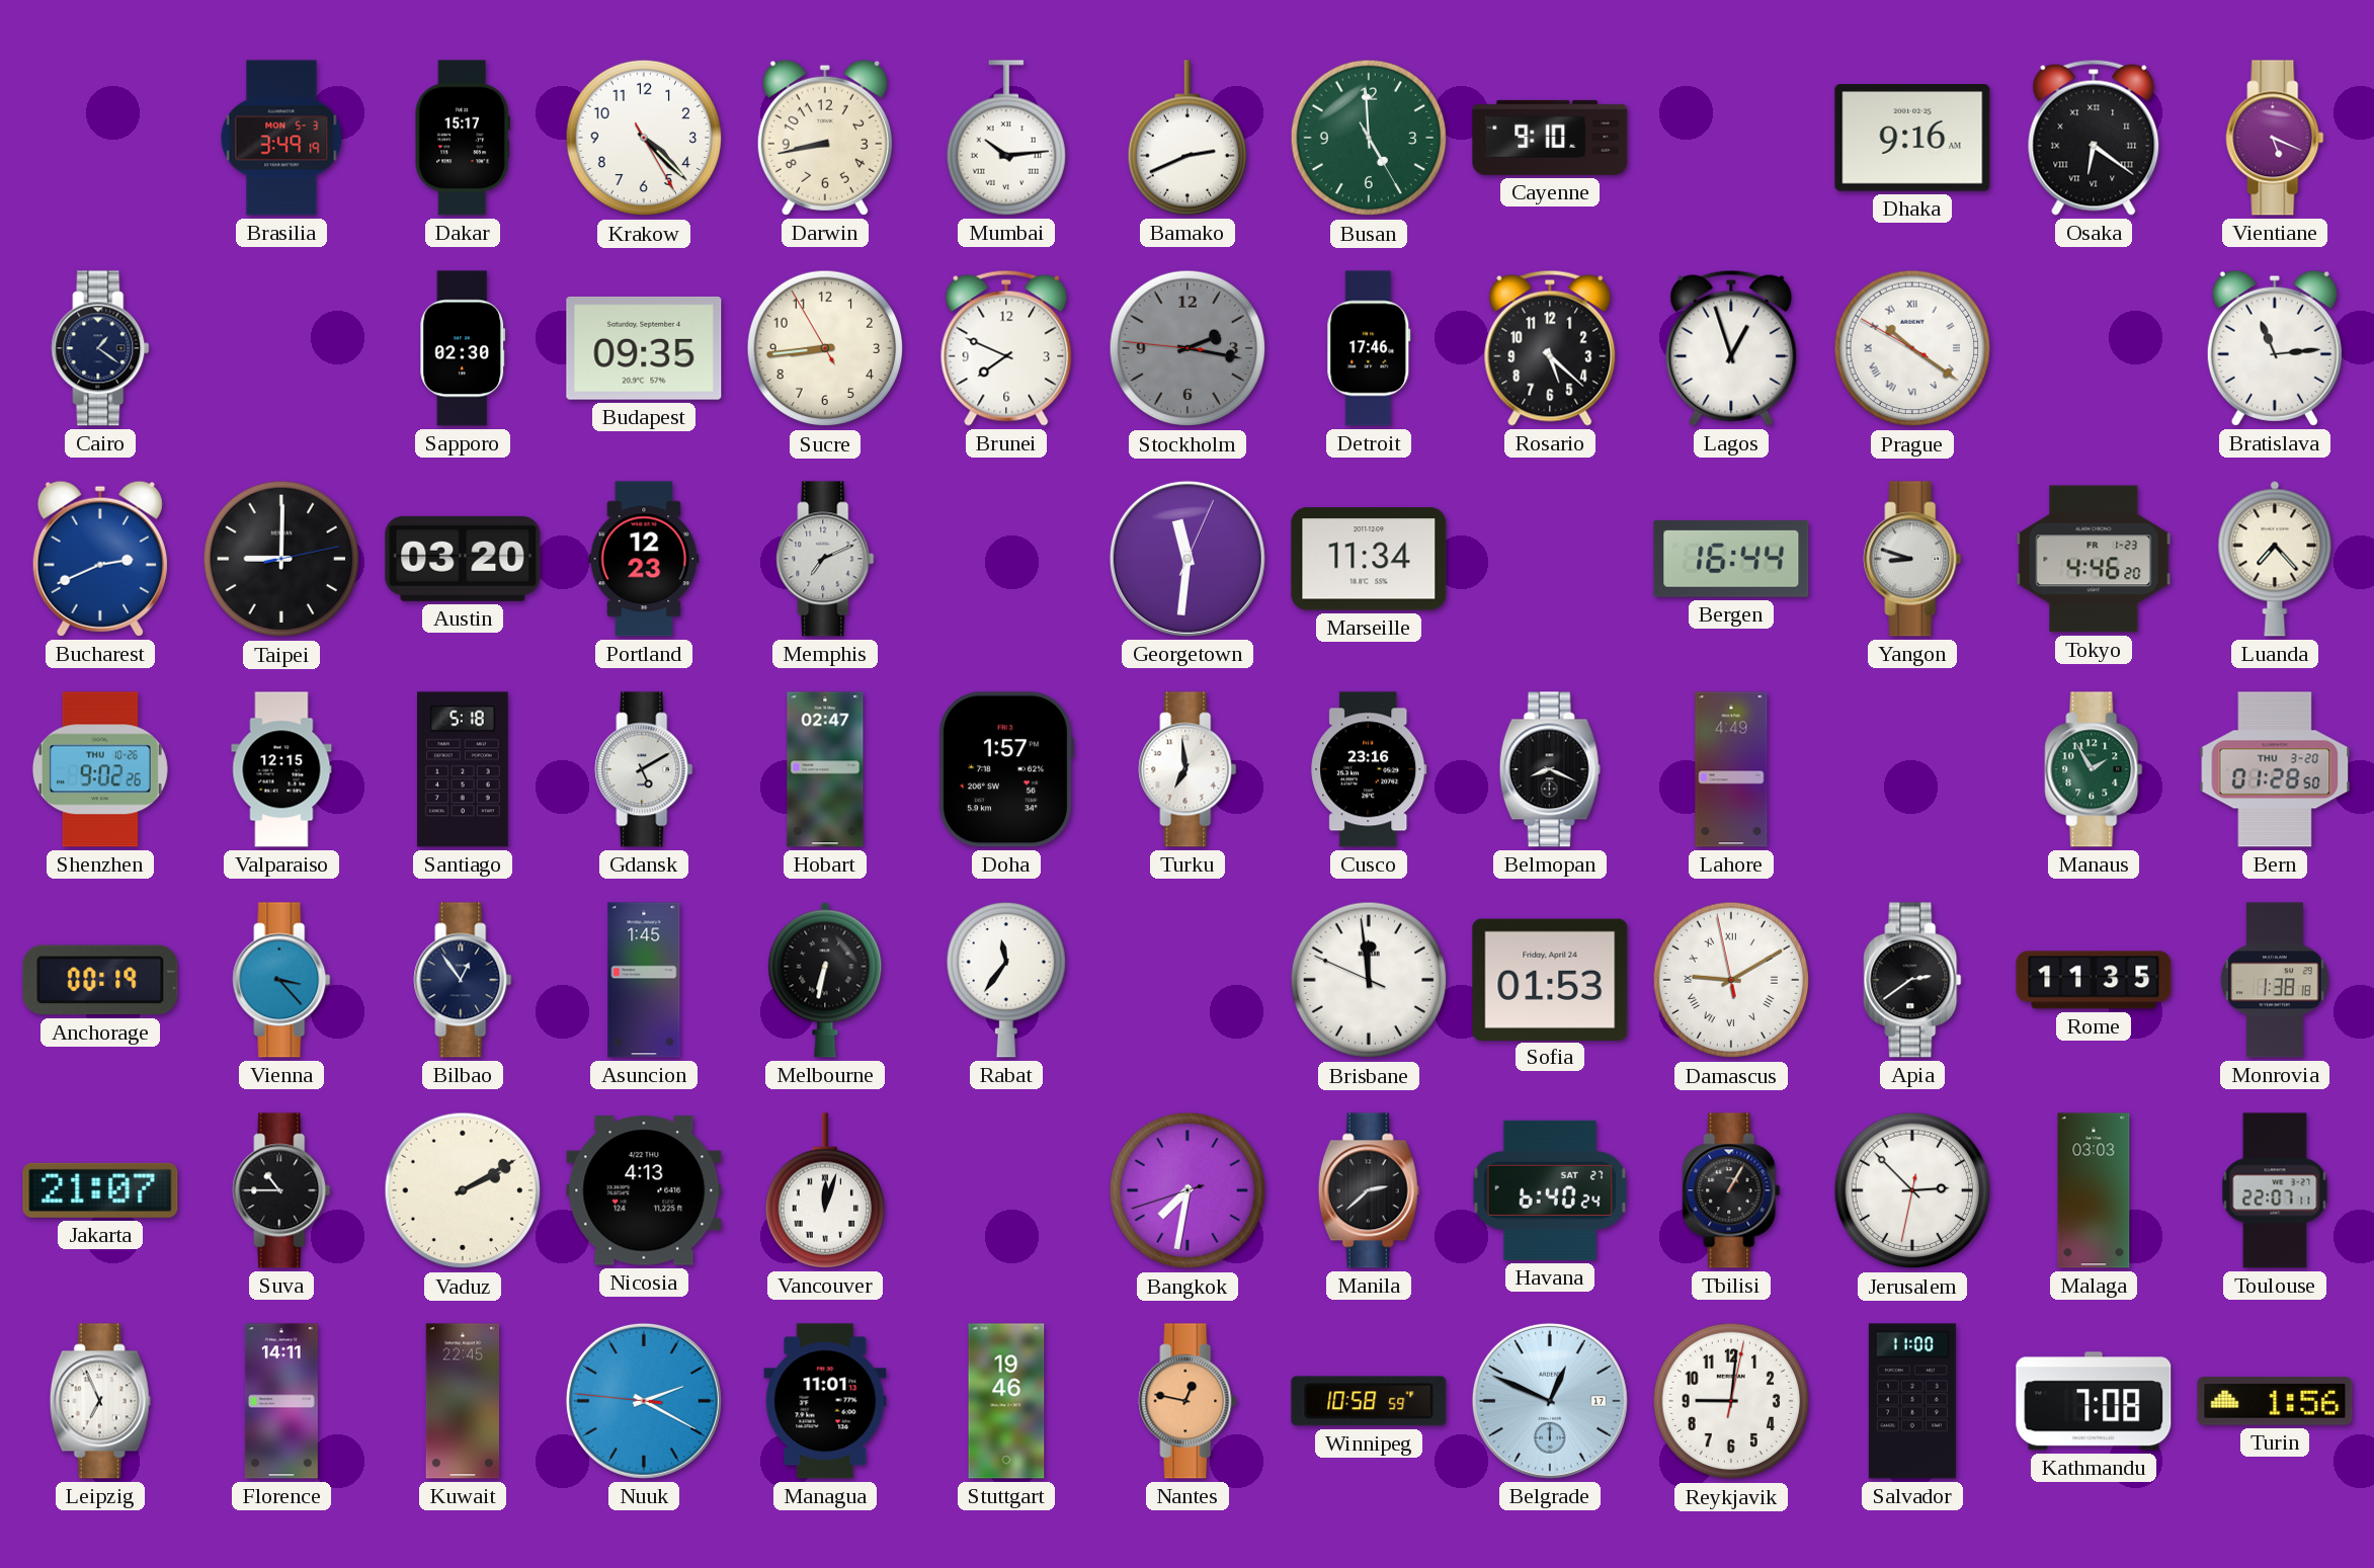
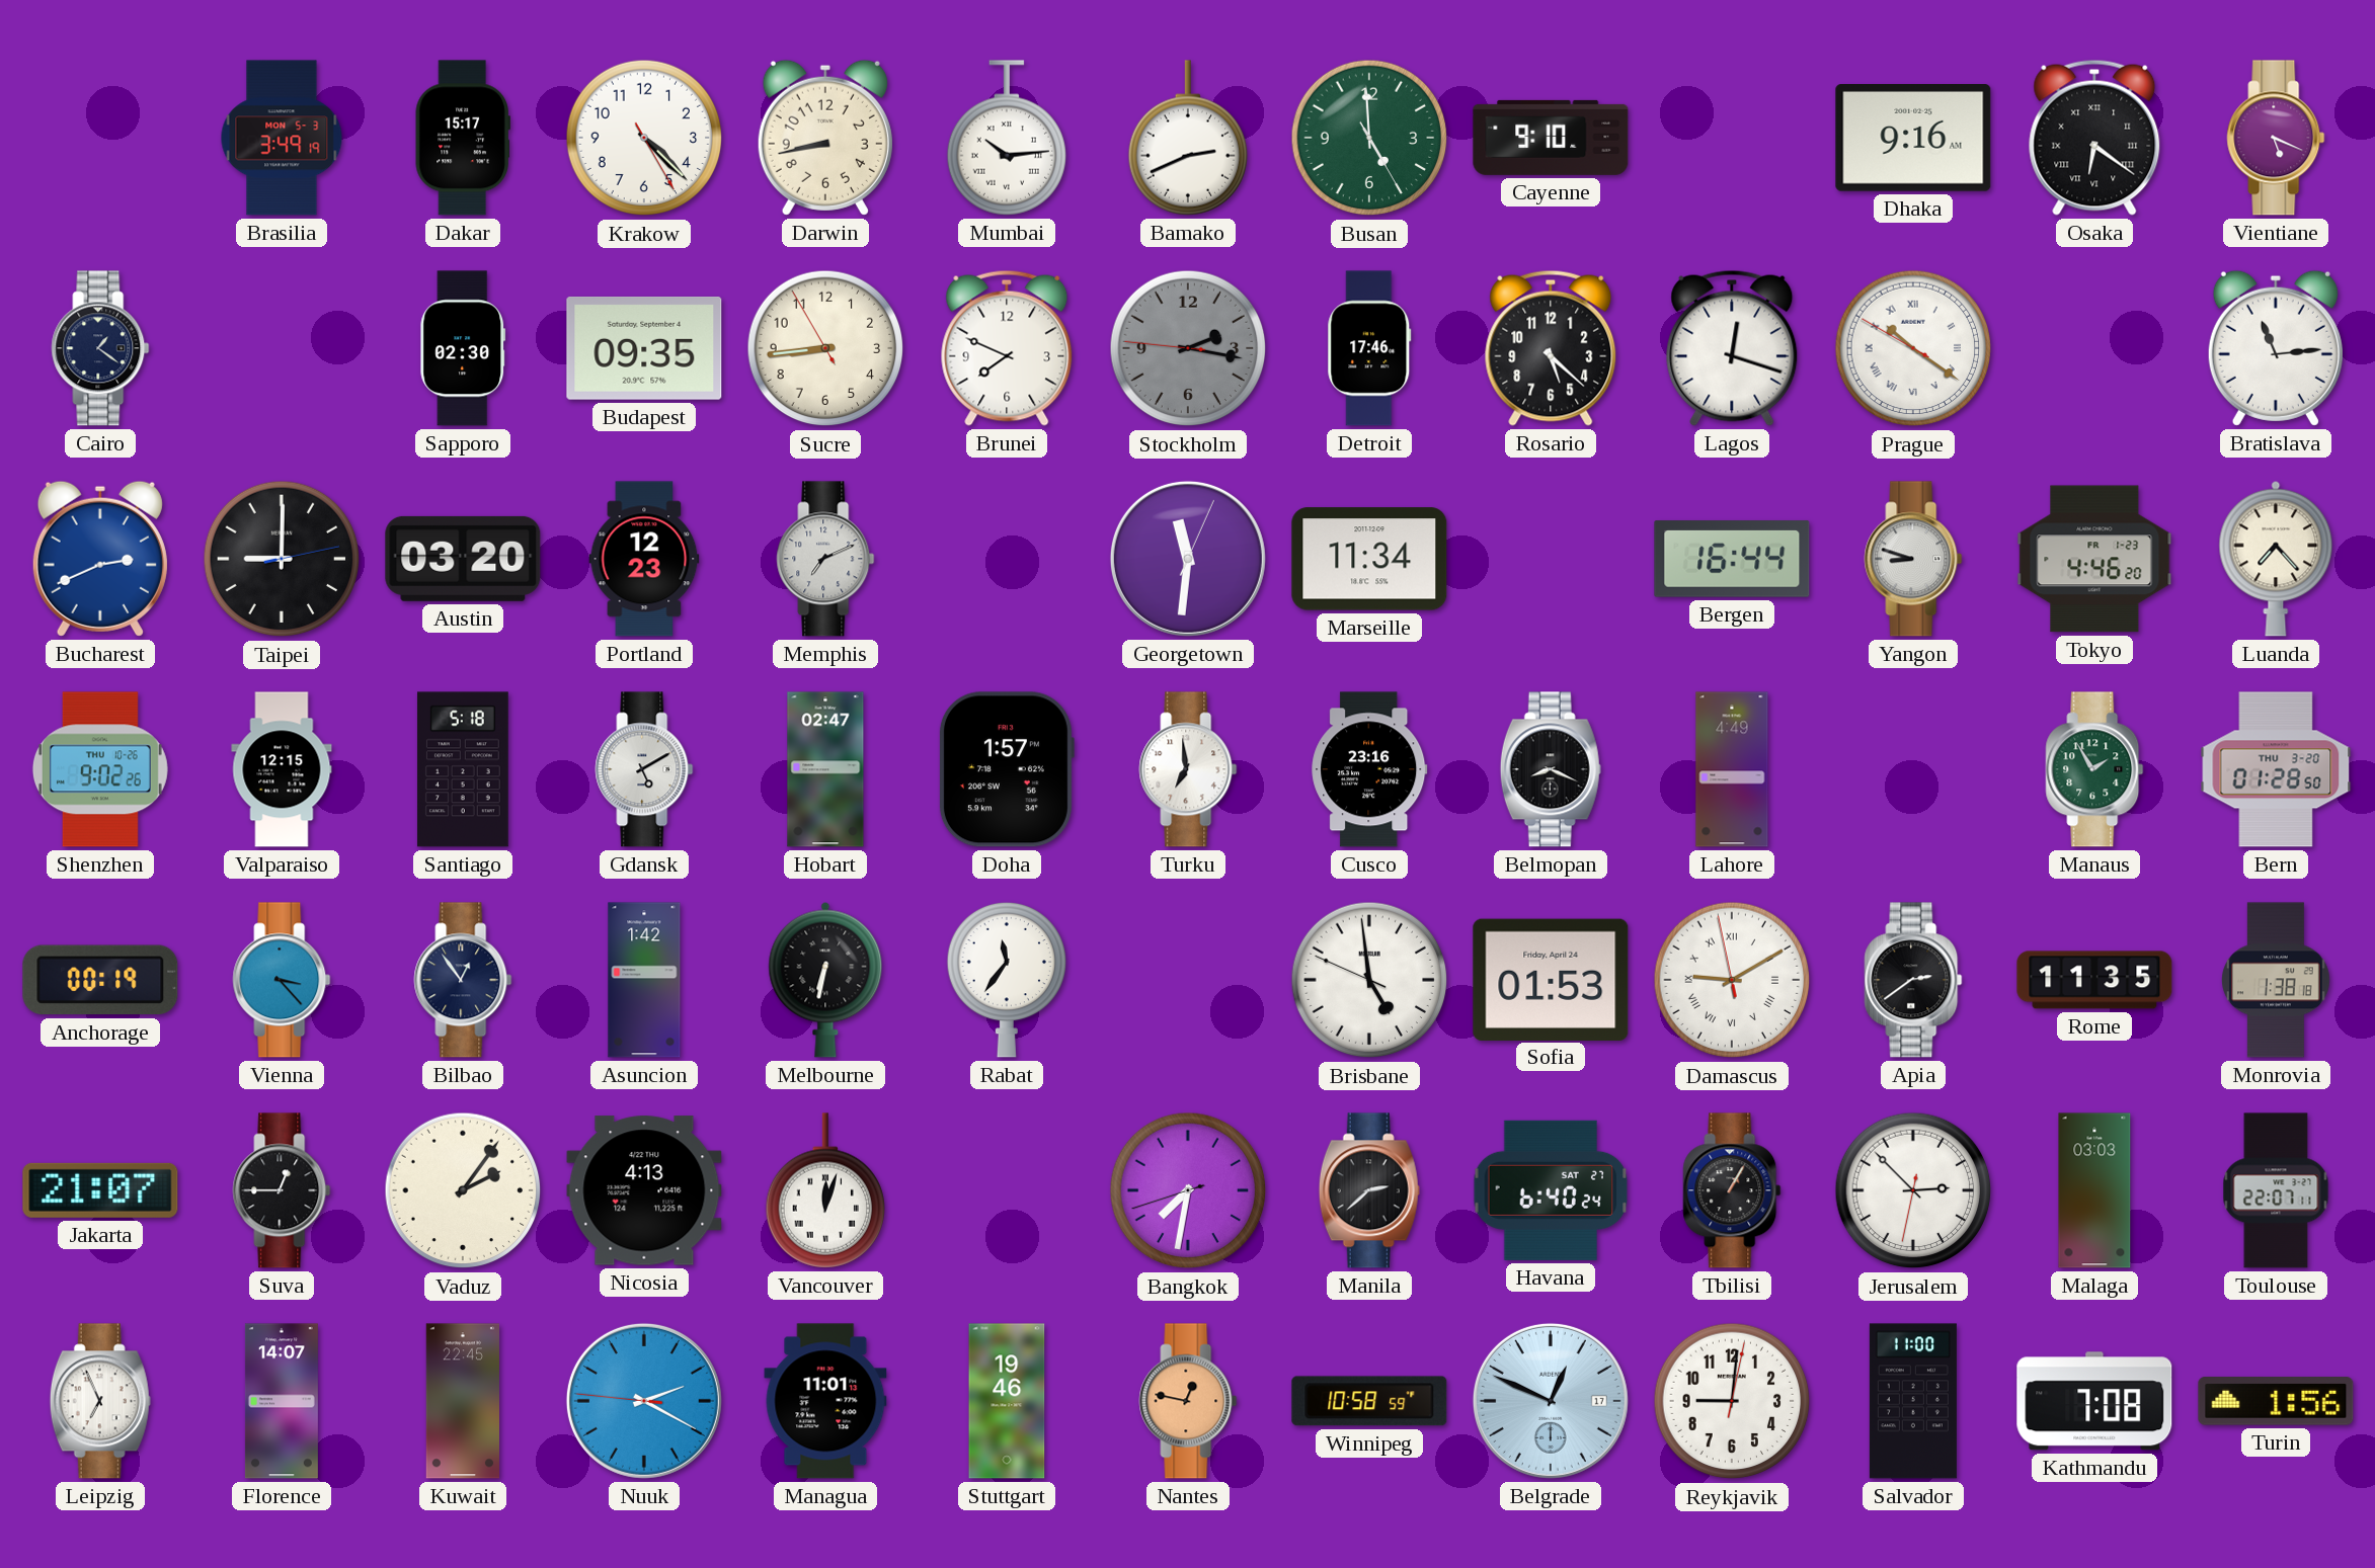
Lagos: 12:57 -> 12:18
Asuncion: 1:45 -> 1:42
Brisbane: 11:58 -> 4:58
Suva: 10:45 -> 12:45
Vaduz: 2:10 -> 2:06
Florence: 14:11 -> 14:07
